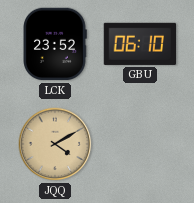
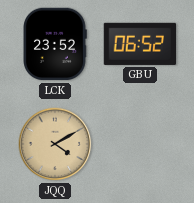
GBU: 06:10 -> 06:52
